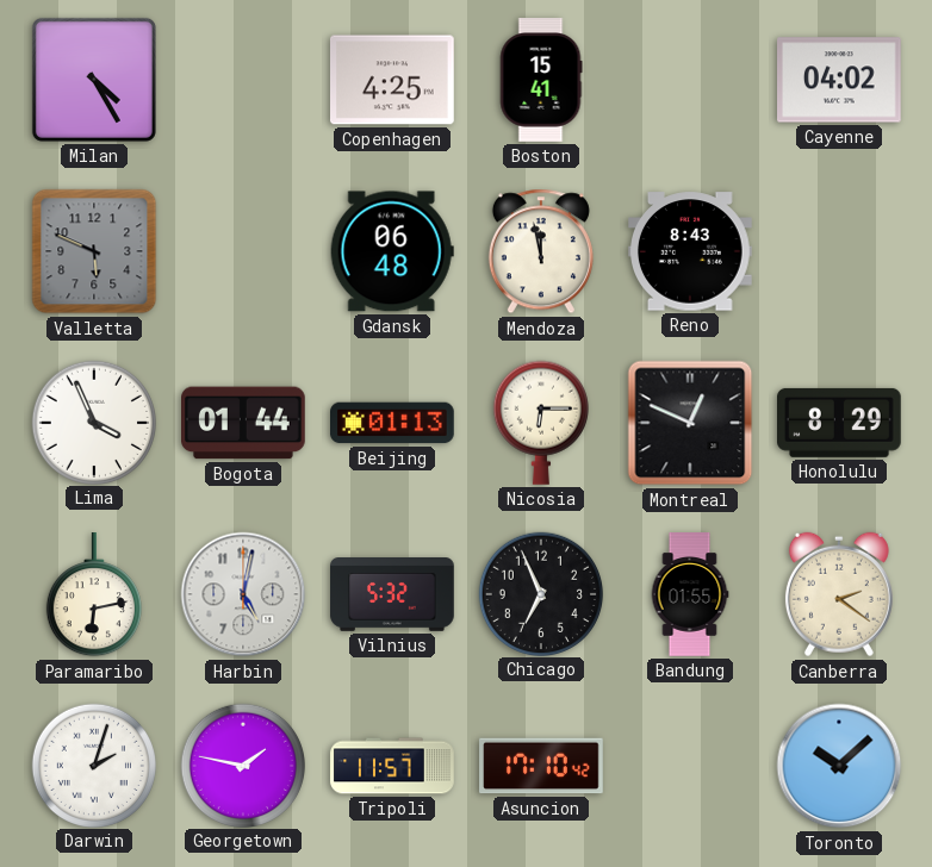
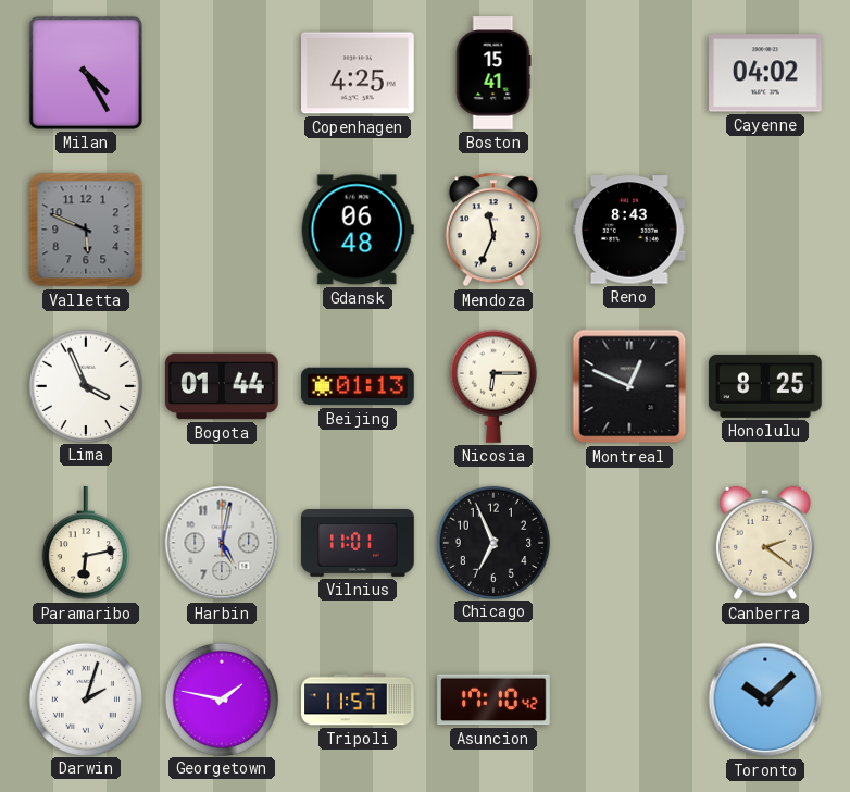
Mendoza: 11:58 -> 11:34
Honolulu: 8:29 -> 8:25
Vilnius: 5:32 -> 11:01
Bandung: 01:55 -> none
